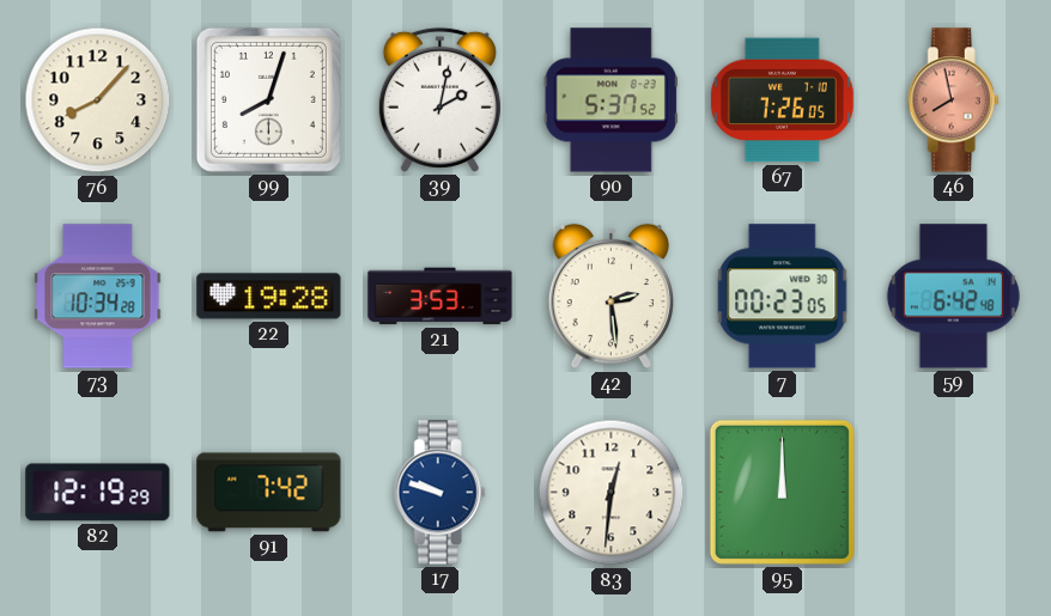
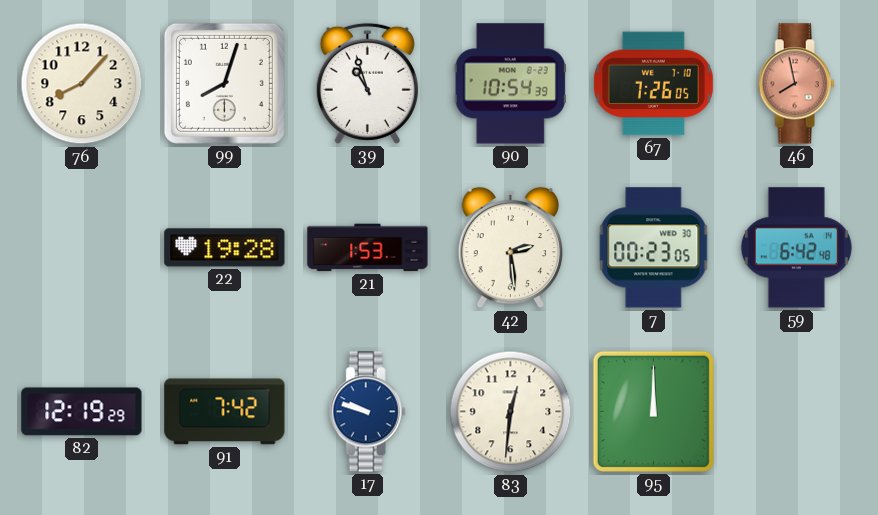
39: 2:02 -> 10:57
90: 5:37 -> 10:54
73: 10:34 -> none
21: 3:53 -> 1:53
